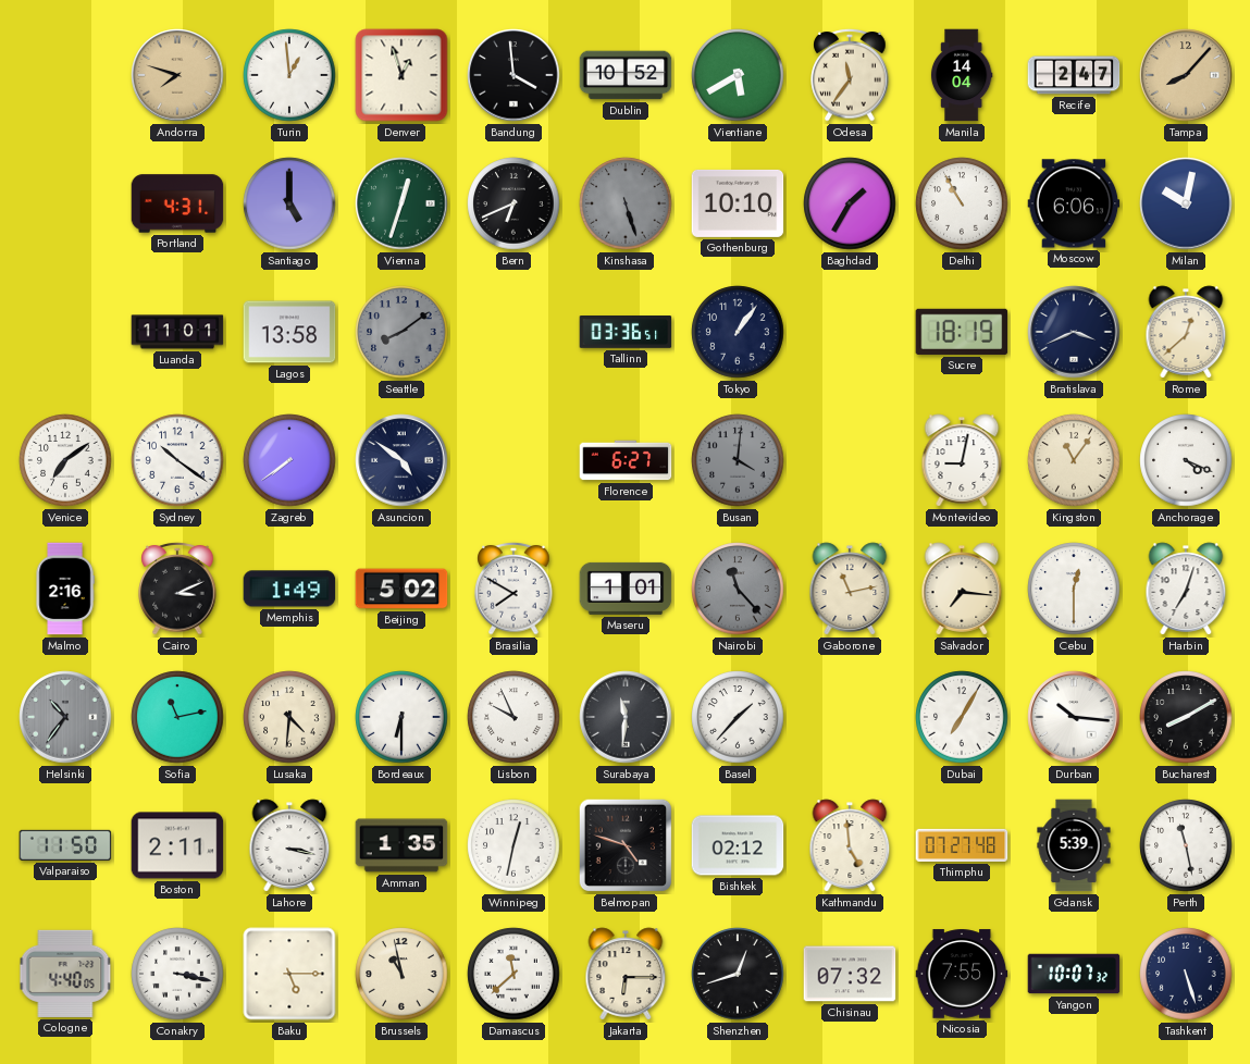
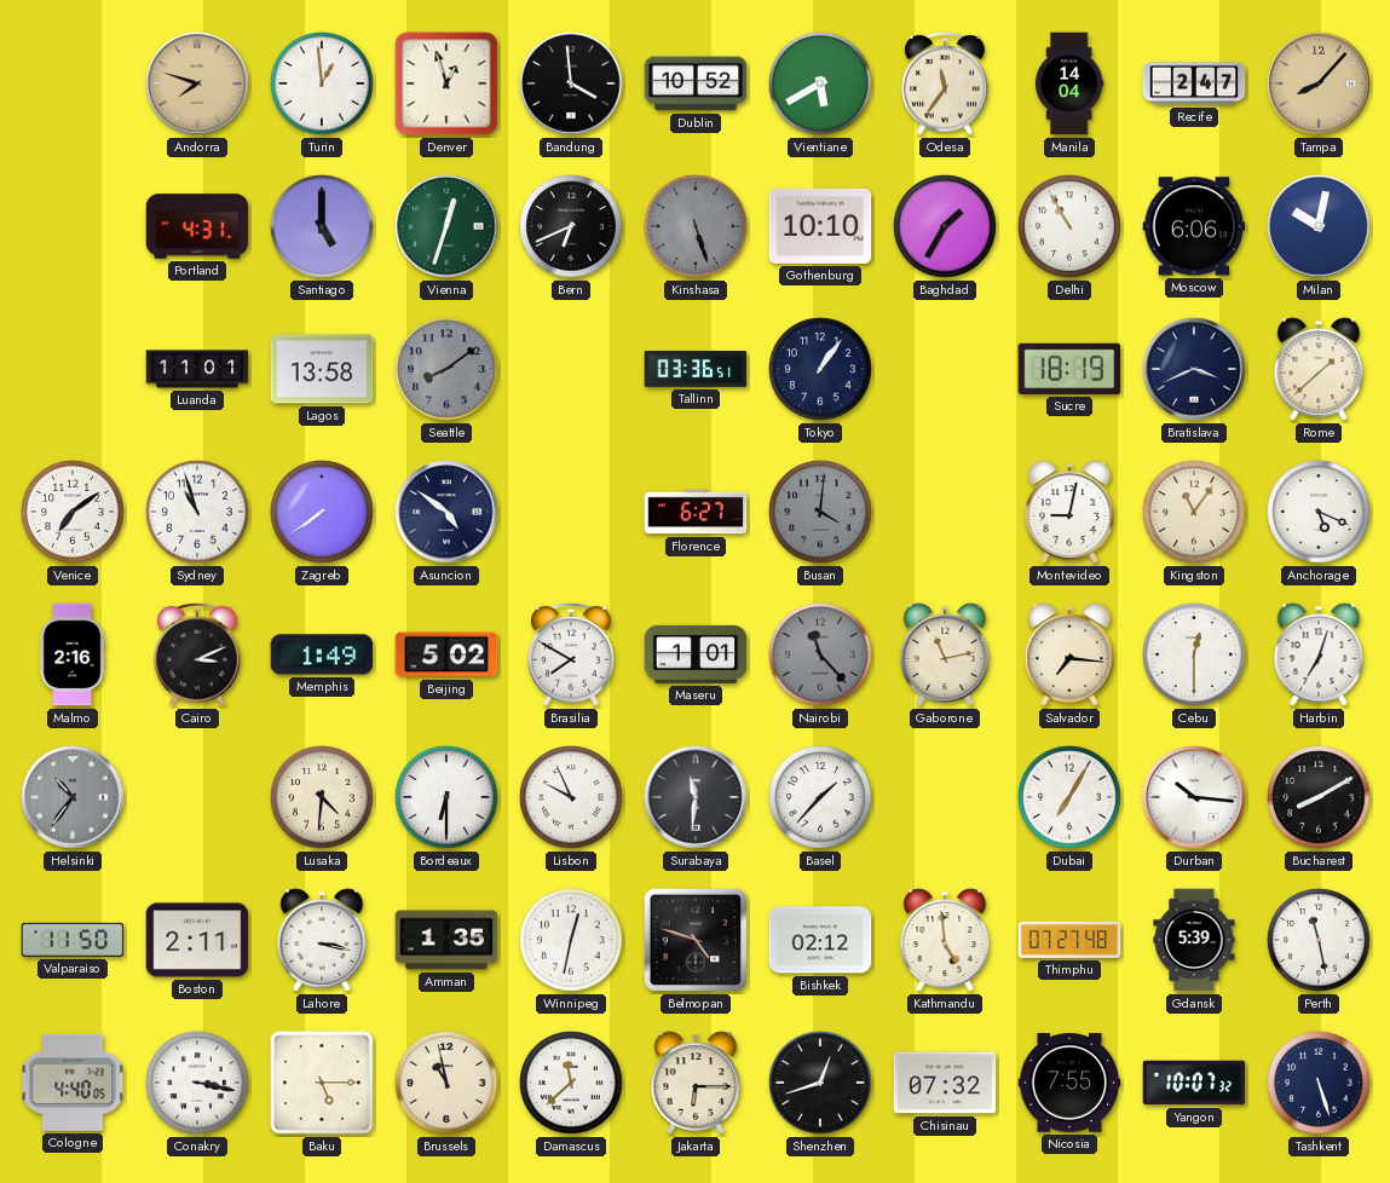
Rome: 12:38 -> 1:38
Sydney: 10:21 -> 10:57
Anchorage: 4:19 -> 5:19
Sofia: 11:13 -> none
